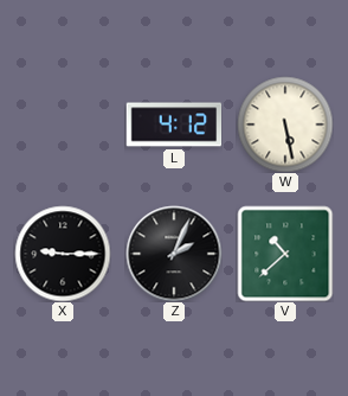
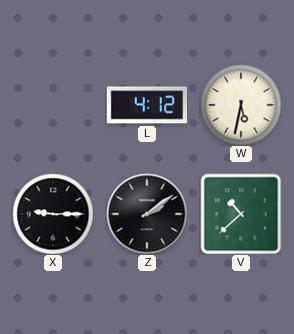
W: 5:28 -> 5:32
Z: 2:04 -> 2:09
